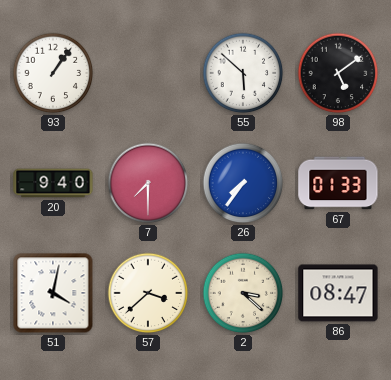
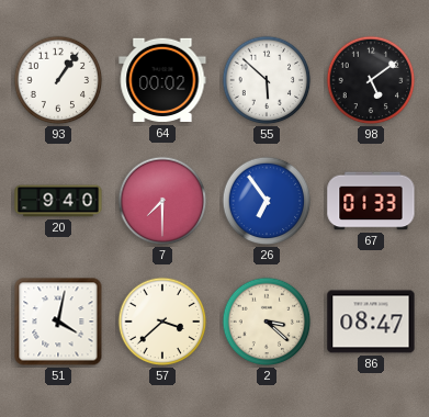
64: none -> 00:02
26: 7:36 -> 6:54
